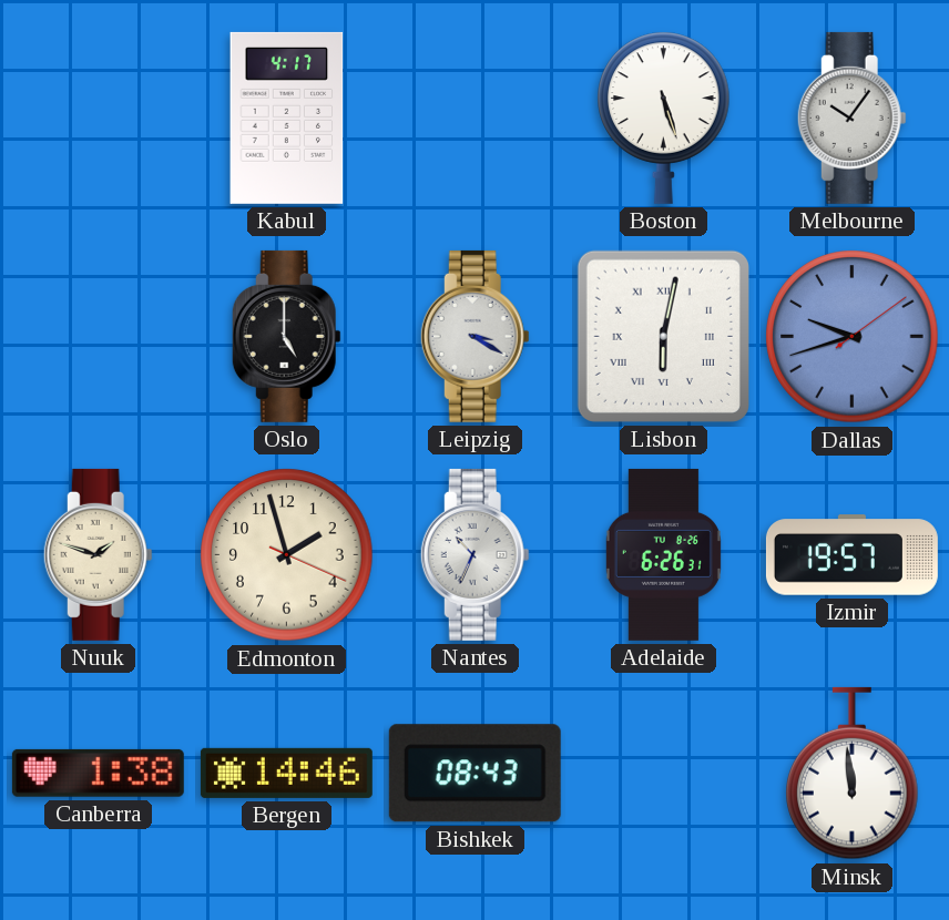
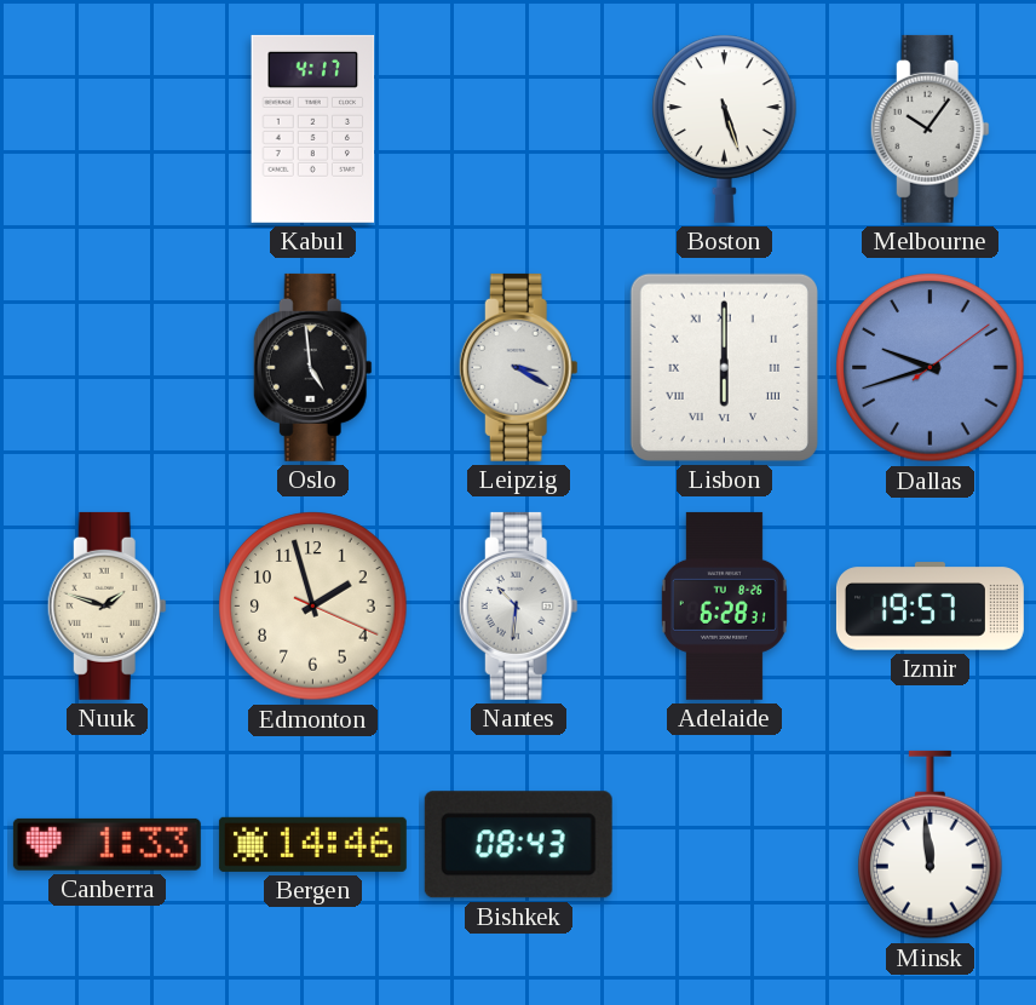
Oslo: 5:00 -> 4:59
Lisbon: 6:02 -> 6:00
Nantes: 10:34 -> 10:31
Adelaide: 6:26 -> 6:28
Canberra: 1:38 -> 1:33
